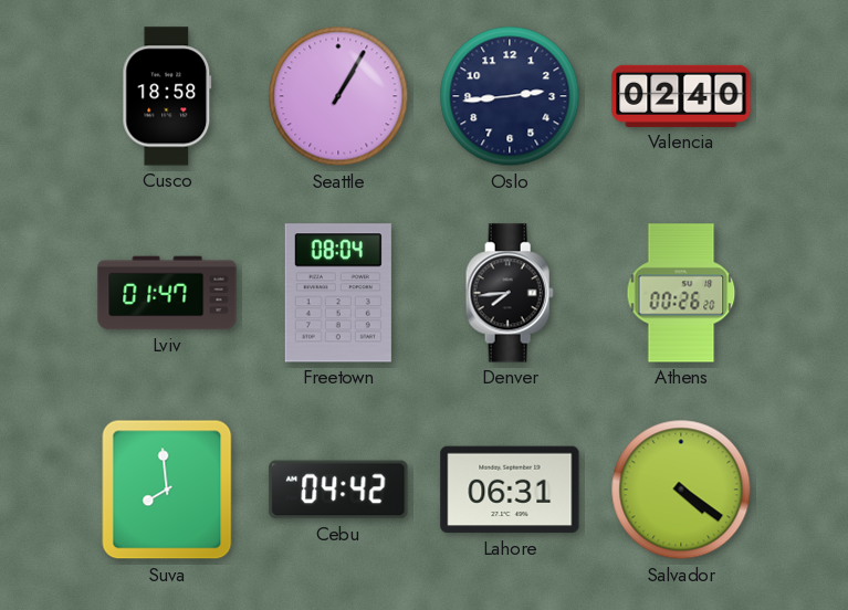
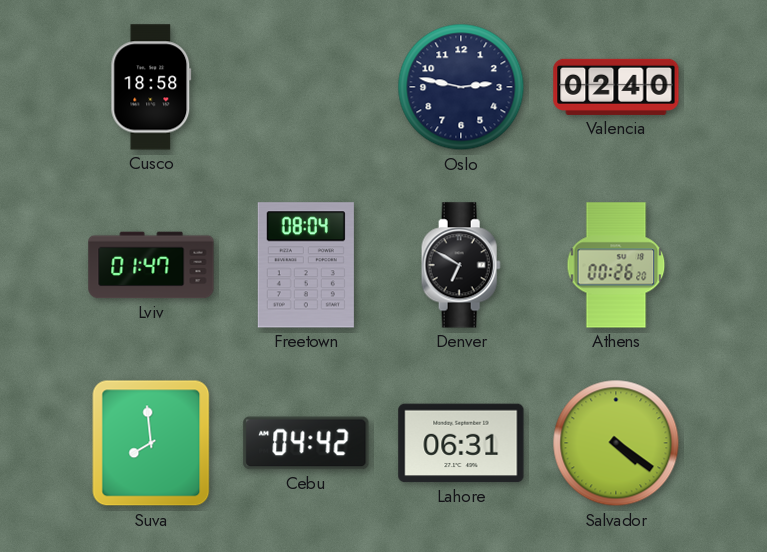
Seattle: 1:05 -> none
Oslo: 2:44 -> 2:47
Denver: 7:44 -> 6:50
